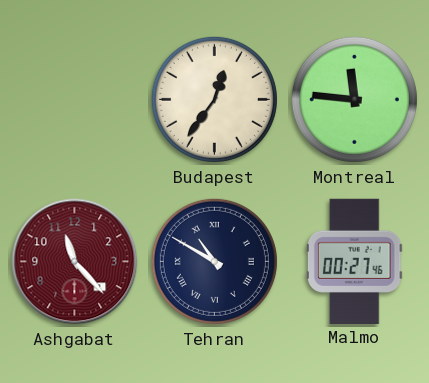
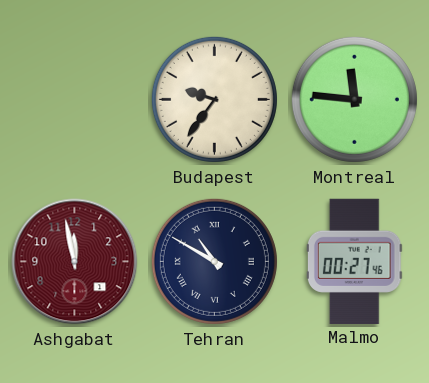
Budapest: 12:36 -> 9:36
Ashgabat: 11:23 -> 11:58
